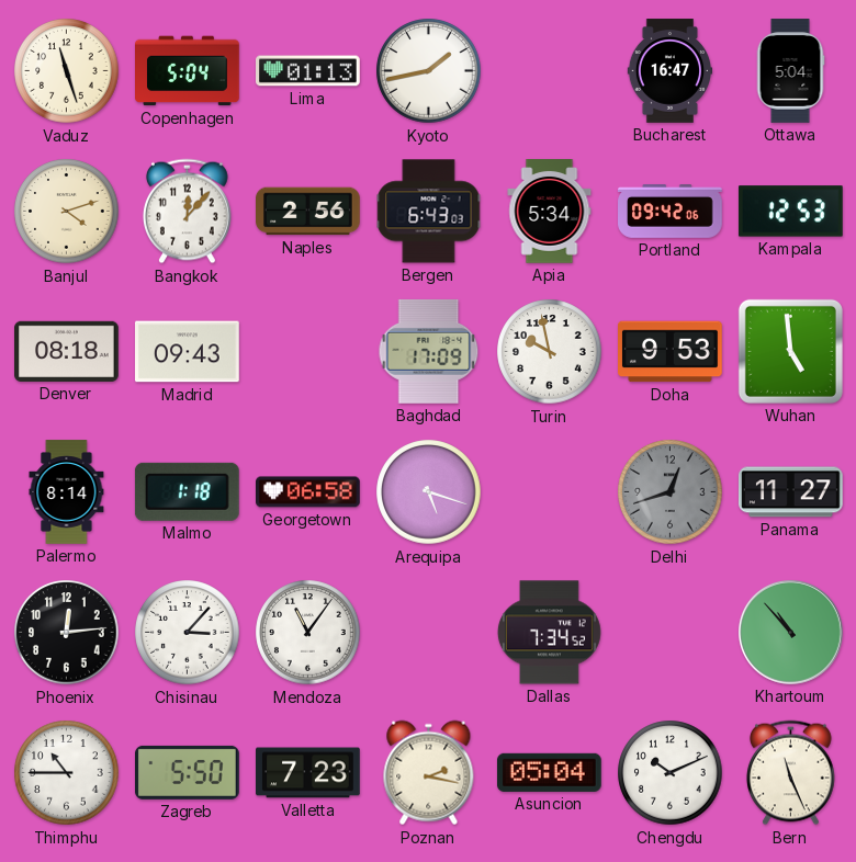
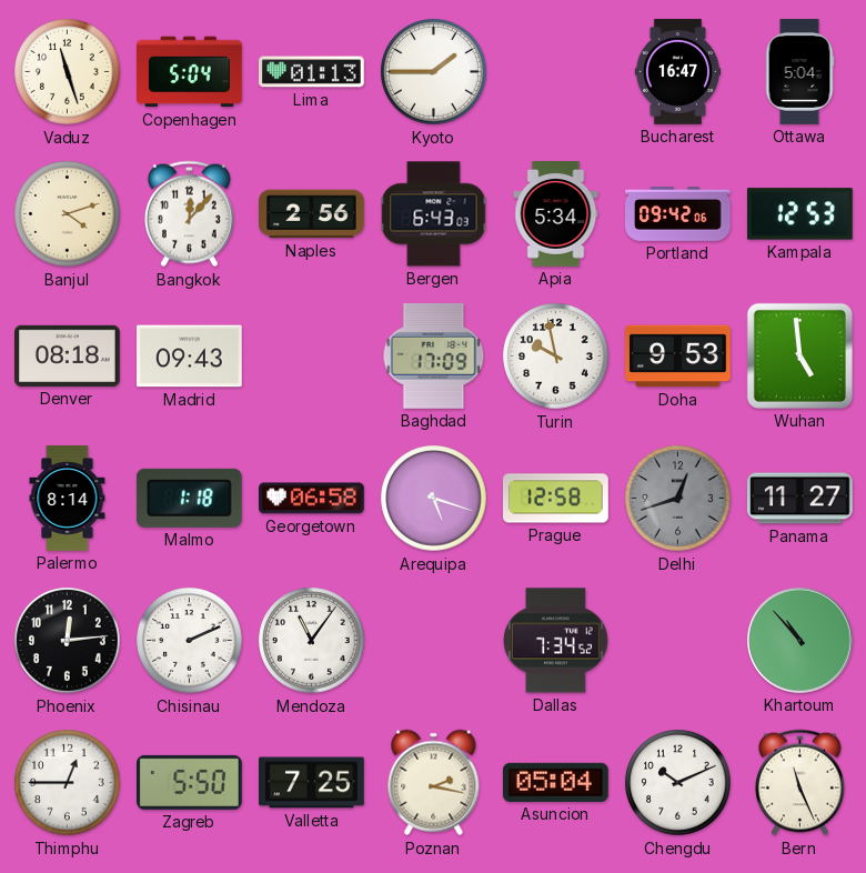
Kyoto: 1:43 -> 1:45
Prague: none -> 12:58
Chisinau: 3:07 -> 2:11
Thimphu: 10:45 -> 12:45
Valletta: 7:23 -> 7:25
